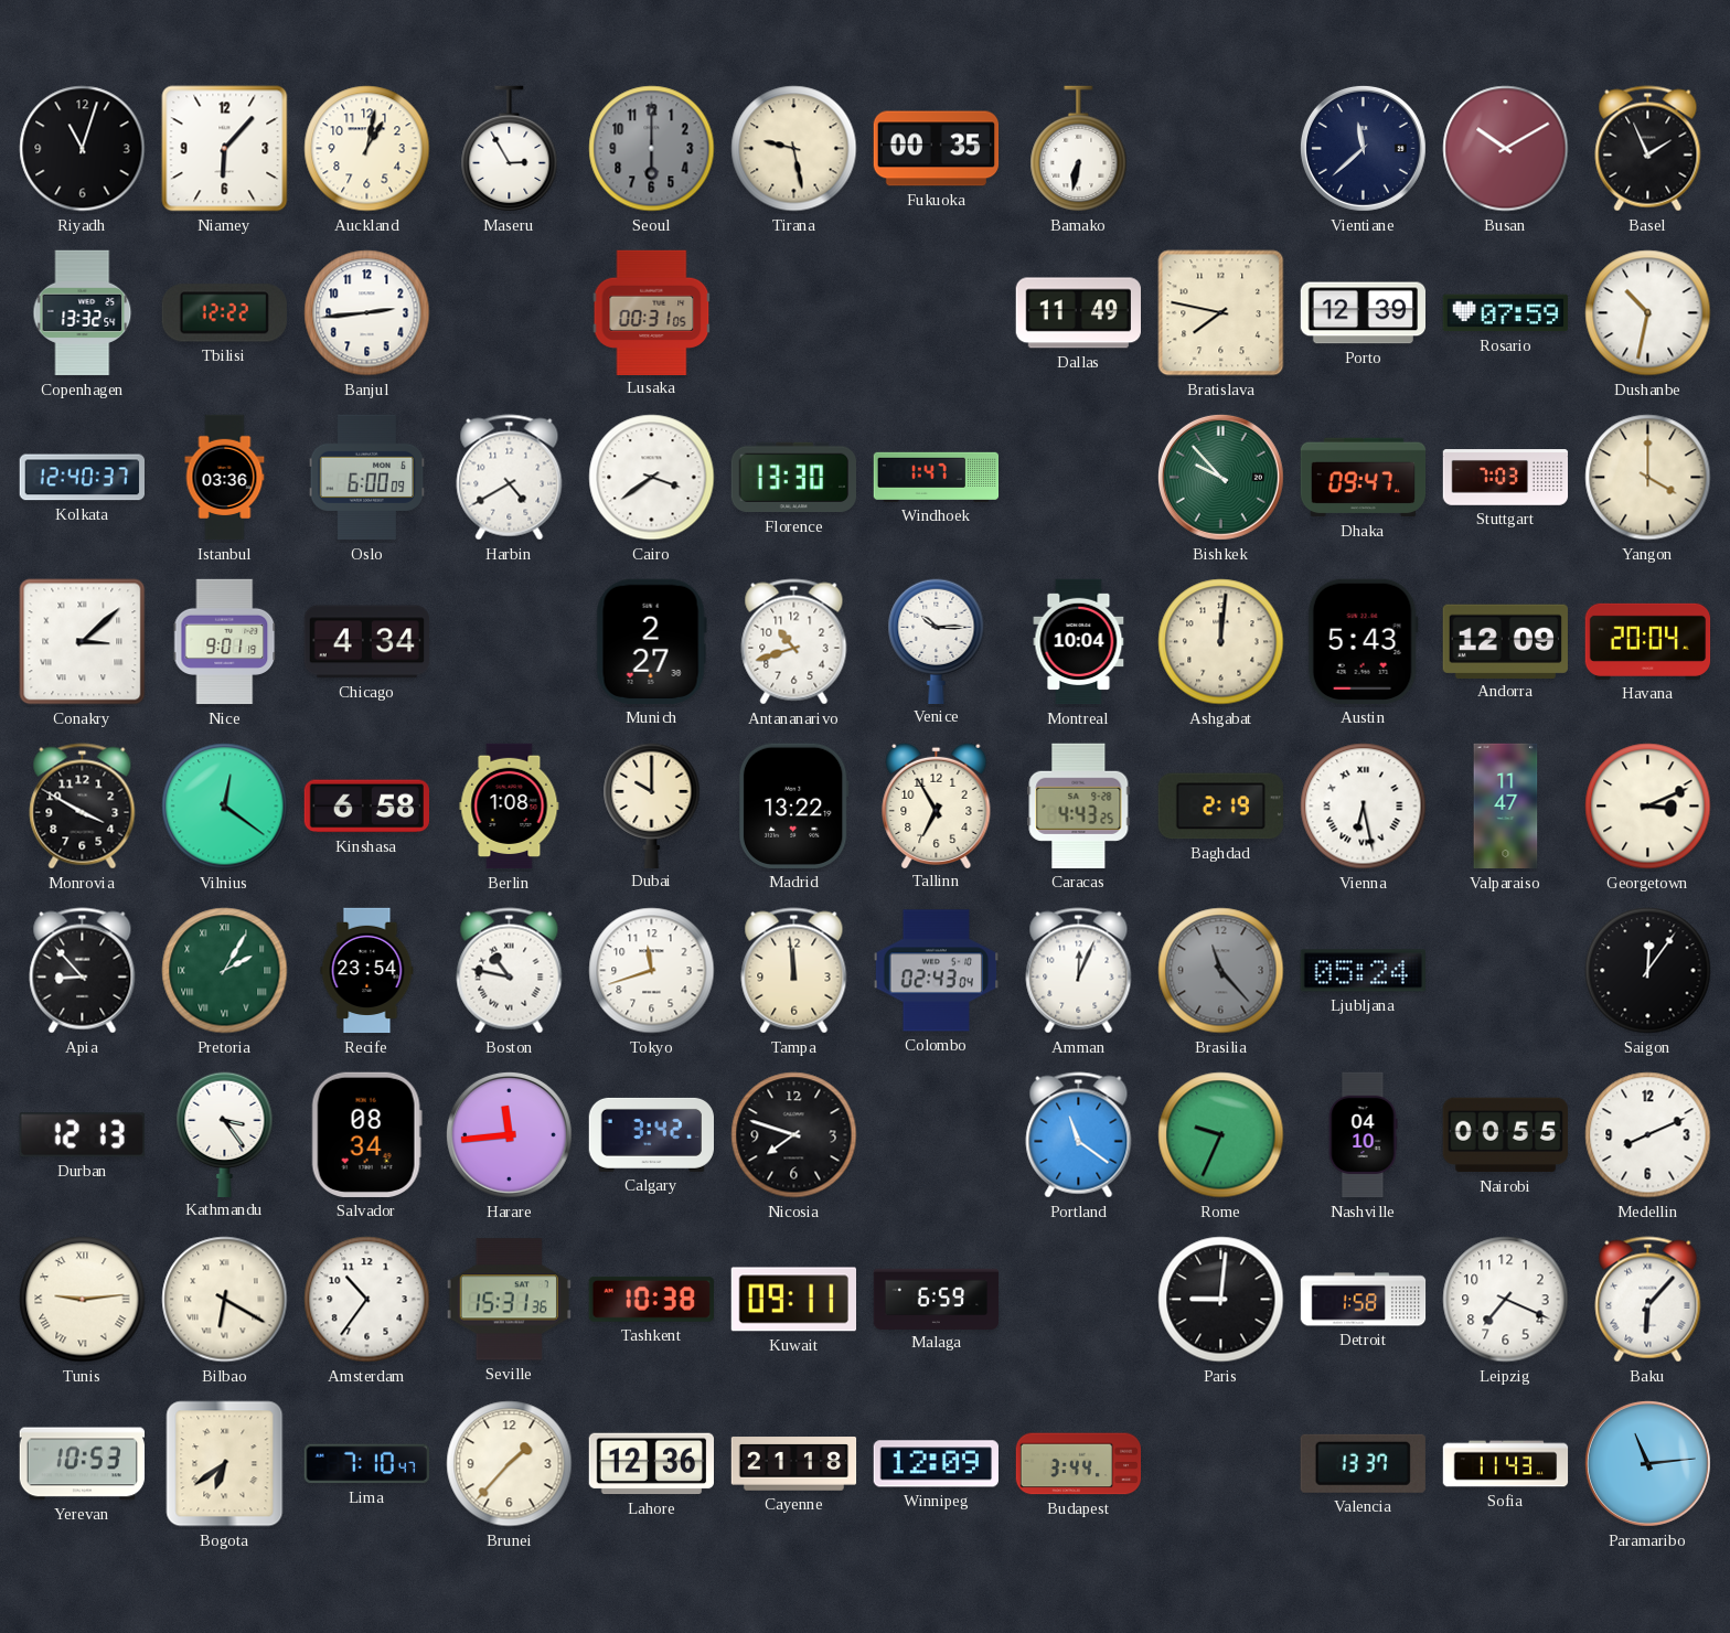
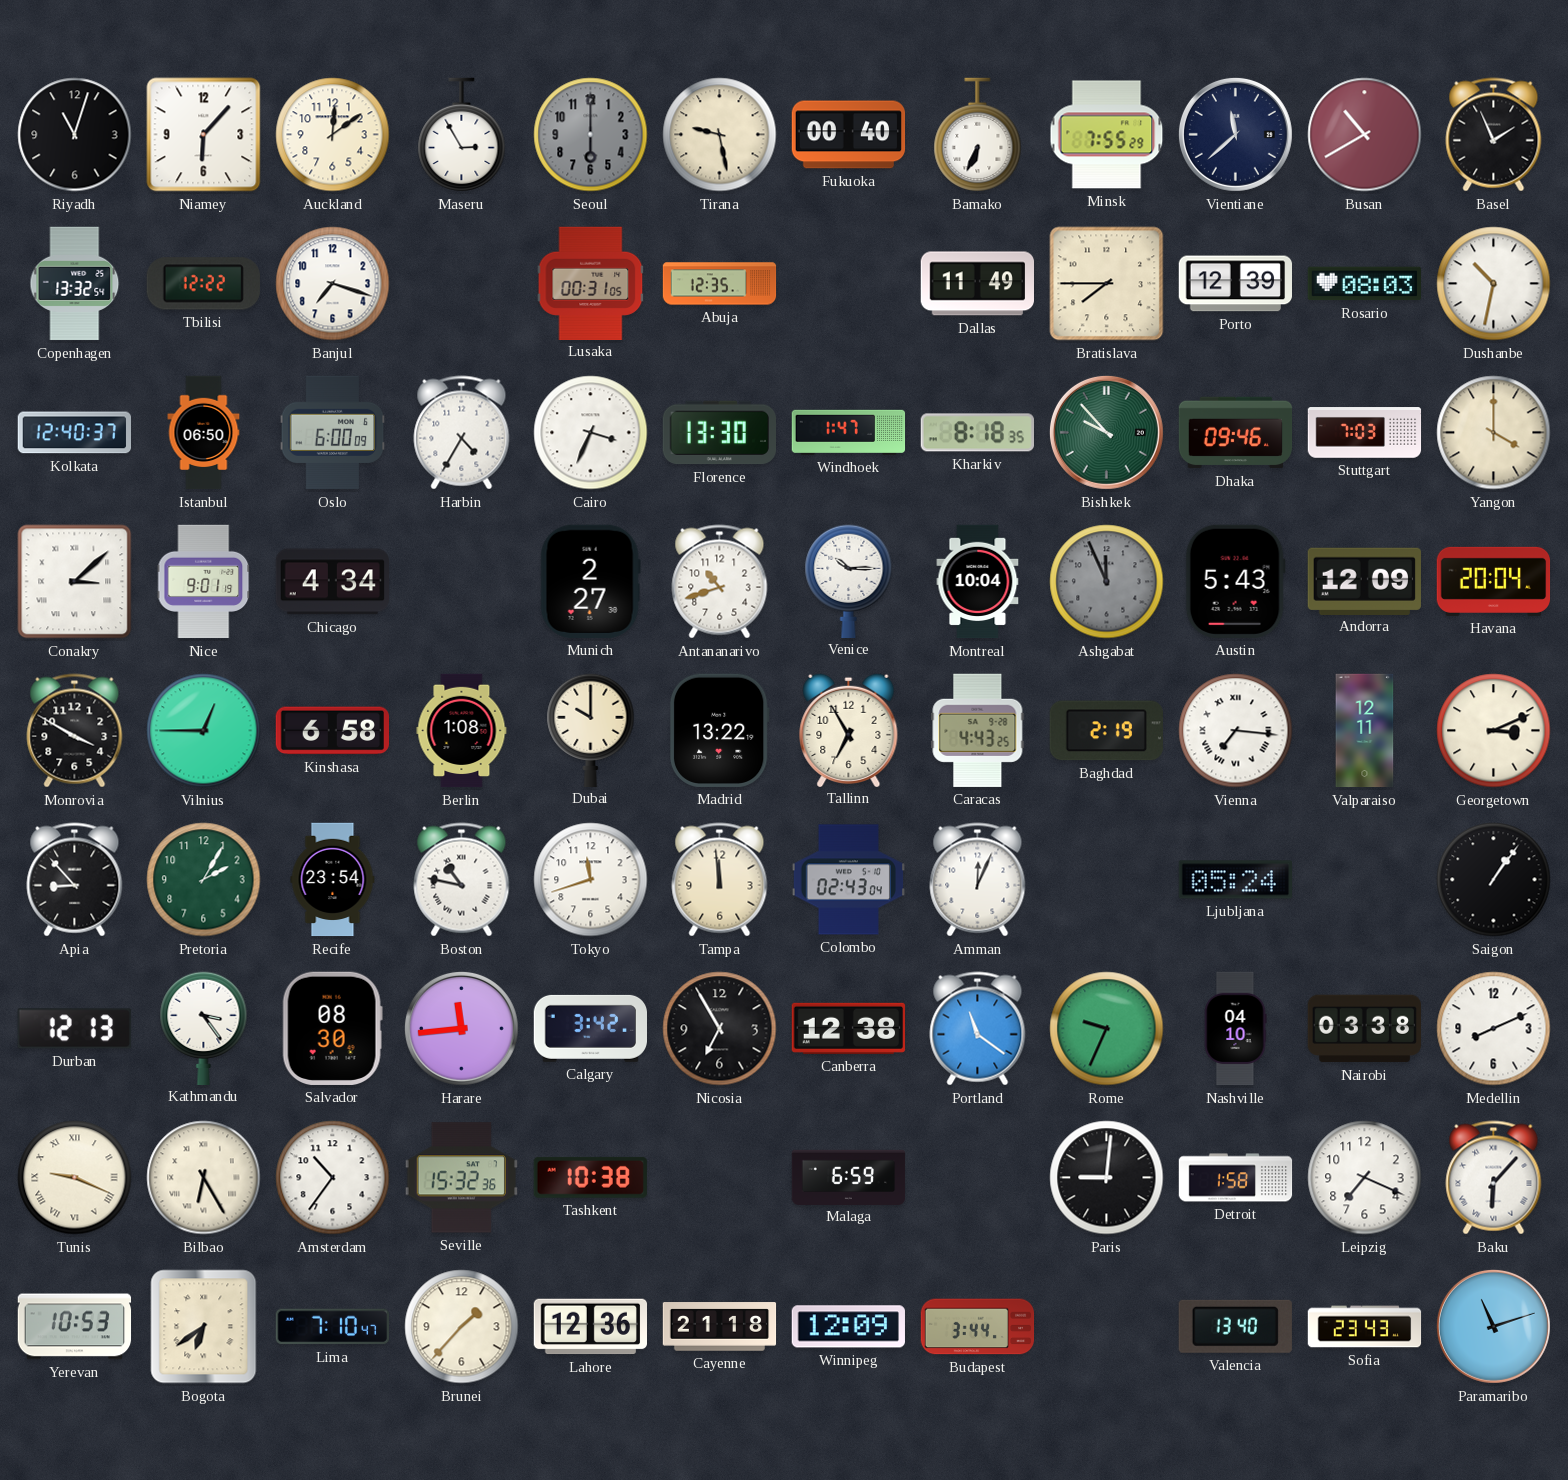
Auckland: 1:02 -> 12:09
Fukuoka: 00:35 -> 00:40
Bamako: 6:32 -> 6:34
Minsk: none -> 7:55
Busan: 10:10 -> 10:40
Banjul: 2:44 -> 7:18
Abuja: none -> 12:35
Bratislava: 7:47 -> 7:45
Rosario: 07:59 -> 08:03
Istanbul: 03:36 -> 06:50
Harbin: 4:40 -> 4:35
Cairo: 3:39 -> 3:34
Kharkiv: none -> 8:18
Dhaka: 09:47 -> 09:46
Ashgabat: 12:01 -> 11:56
Ashgabat dial: cream -> grey
Vilnius: 12:21 -> 12:45
Vienna: 6:28 -> 7:16
Valparaiso: 11:47 -> 12:11
Pretoria numerals: Roman -> Arabic
Brasilia: 11:23 -> none
Saigon: 12:06 -> 1:06
Salvador: 08:34 -> 08:30
Nicosia: 7:48 -> 6:55
Canberra: none -> 12:38
Nairobi: 00:55 -> 03:38
Tunis: 9:14 -> 9:19
Bilbao: 6:20 -> 6:25
Seville: 15:31 -> 15:32
Kuwait: 09:11 -> none
Valencia: 13:37 -> 13:40
Sofia: 11:43 -> 23:43
Paramaribo: 11:14 -> 11:12
